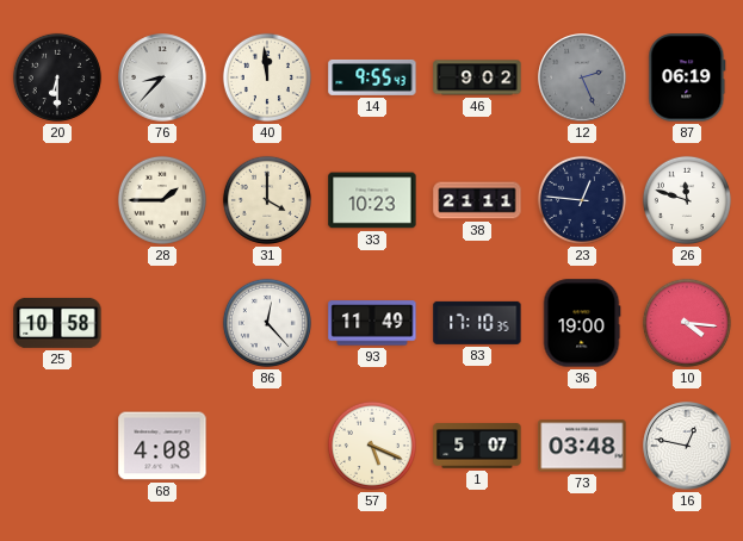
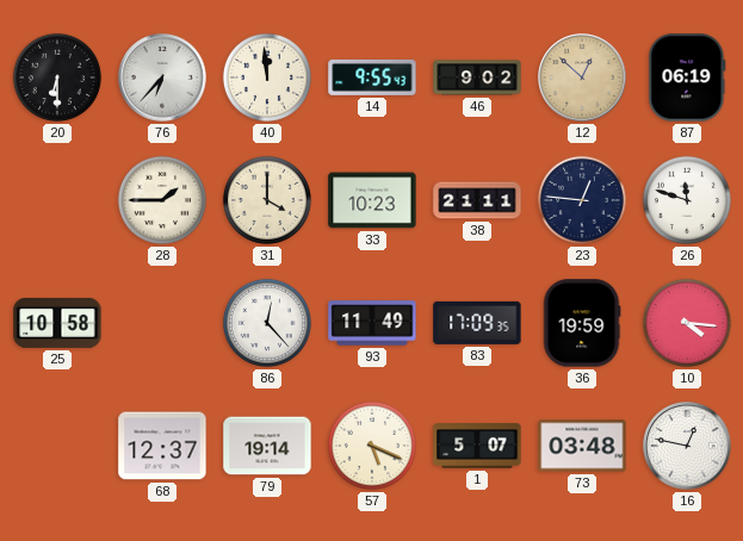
76: 8:37 -> 6:37
12: 2:26 -> 12:52
12 dial: grey -> champagne
83: 17:10 -> 17:09
36: 19:00 -> 19:59
68: 4:08 -> 12:37
79: none -> 19:14
